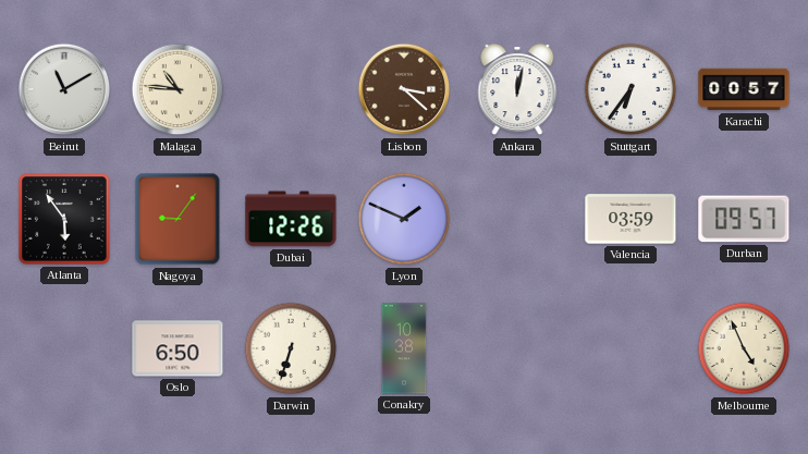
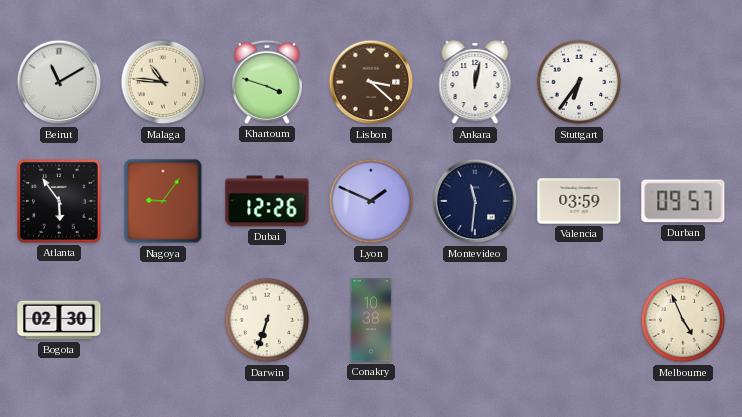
Khartoum: none -> 3:48
Karachi: 00:57 -> none
Montevideo: none -> 11:31
Bogota: none -> 02:30
Oslo: 6:50 -> none
